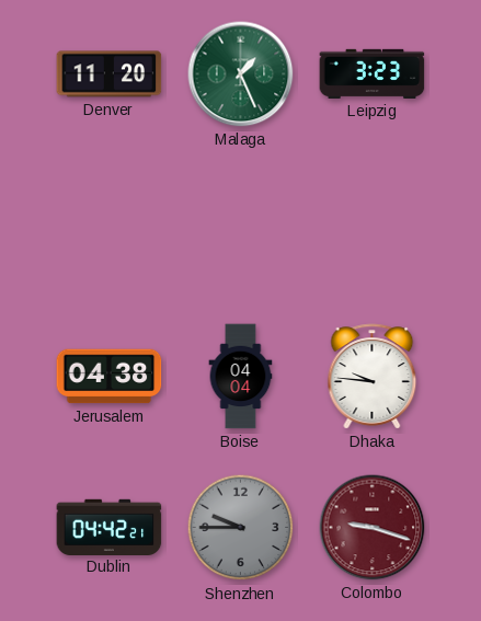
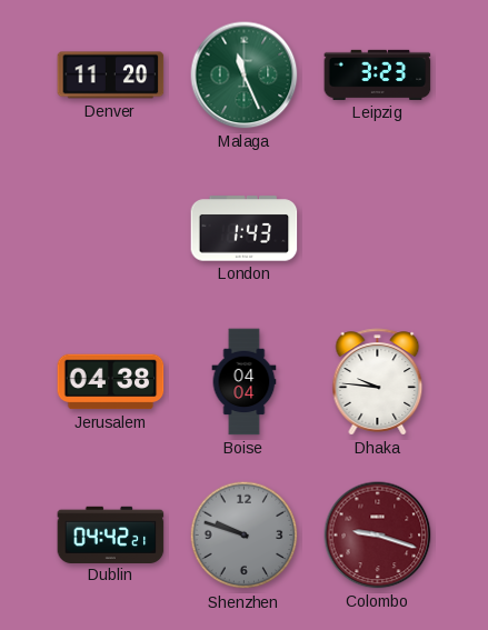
Malaga: 1:26 -> 11:26
London: none -> 1:43
Shenzhen: 9:45 -> 9:48
